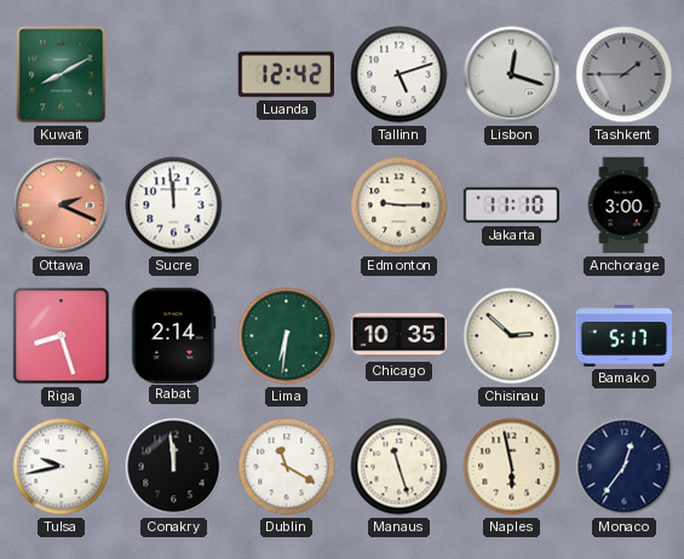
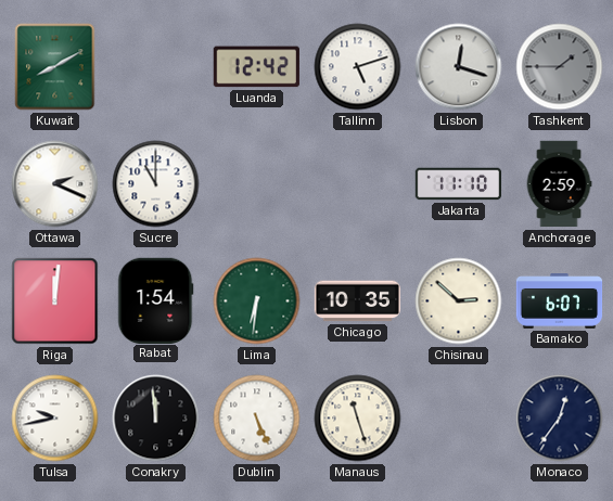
Ottawa dial: salmon -> white
Sucre: 11:59 -> 11:00
Edmonton: 9:15 -> none
Anchorage: 3:00 -> 2:59
Riga: 8:27 -> 12:01
Rabat: 2:14 -> 1:54
Bamako: 5:17 -> 6:07
Dublin: 11:20 -> 5:26
Naples: 5:58 -> none
